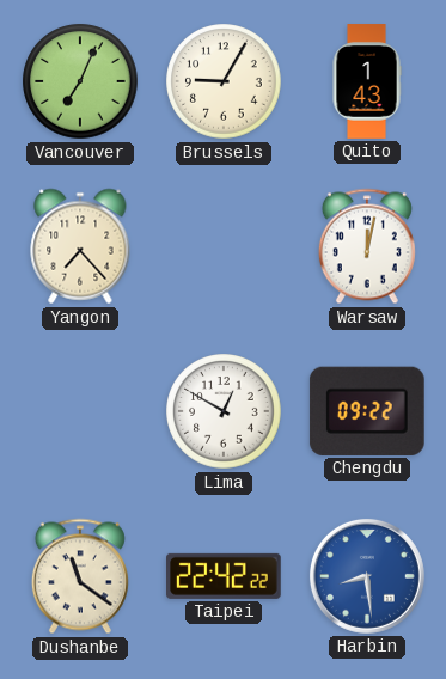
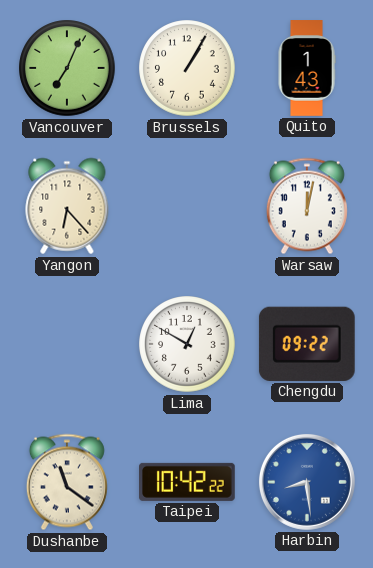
Brussels: 9:05 -> 1:05
Yangon: 7:23 -> 6:23
Taipei: 22:42 -> 10:42
